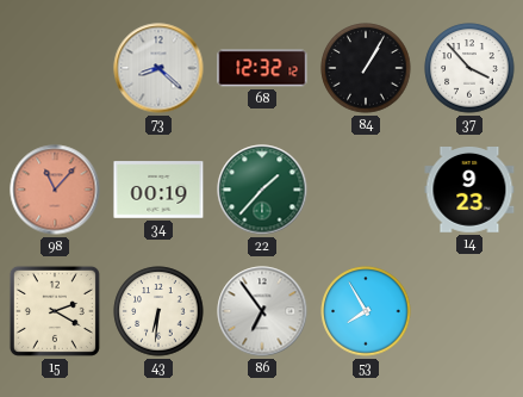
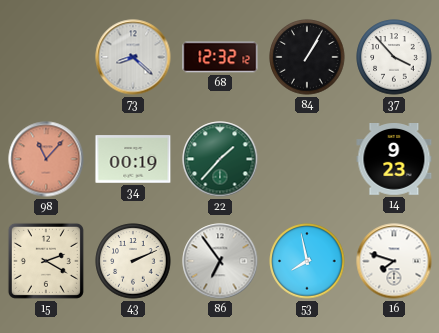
43: 6:31 -> 2:11
53: 7:55 -> 7:58
16: none -> 7:48
